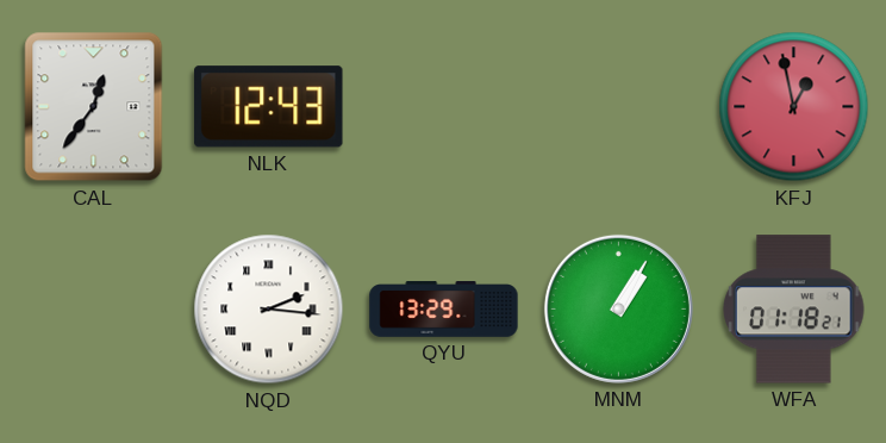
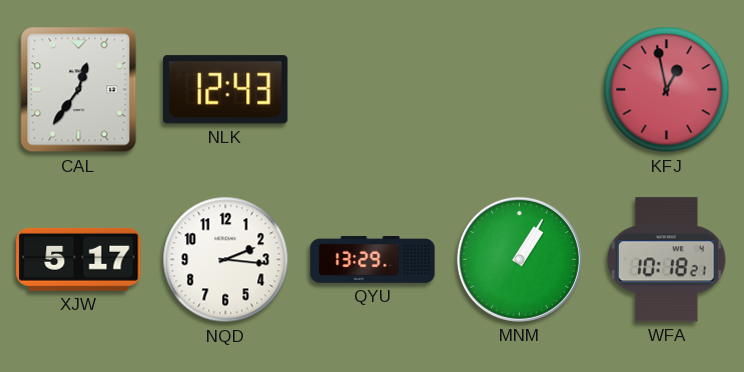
XJW: none -> 5:17
NQD numerals: Roman -> Arabic
WFA: 01:18 -> 10:18
